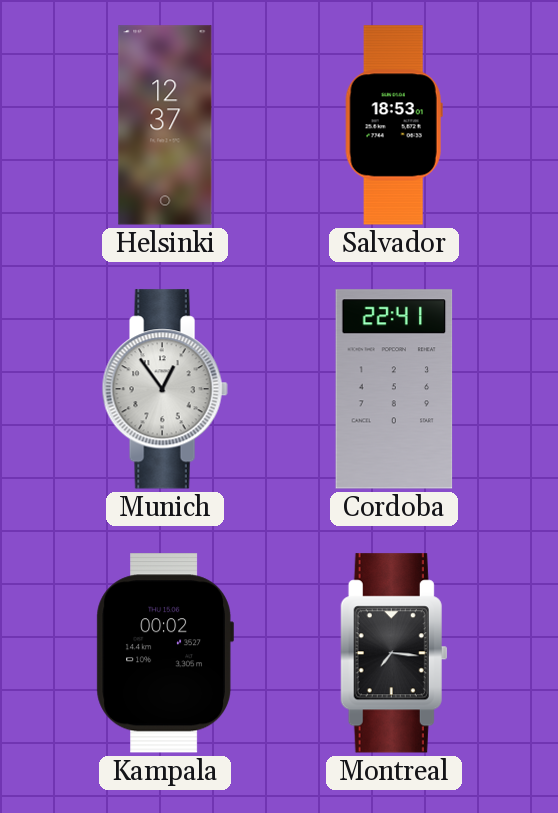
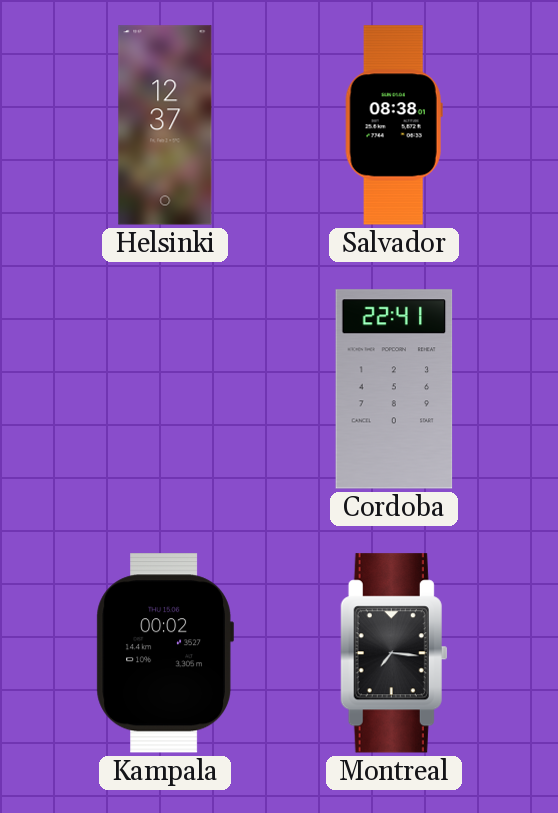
Salvador: 18:53 -> 08:38
Munich: 12:54 -> none
